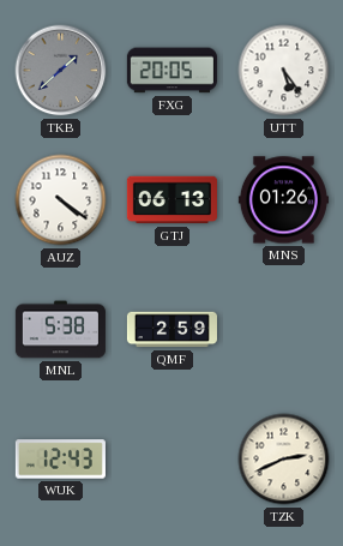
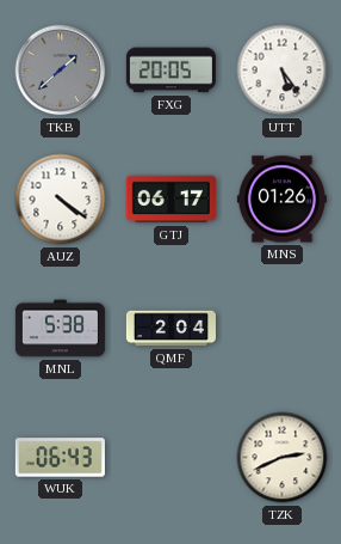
GTJ: 06:13 -> 06:17
QMF: 2:59 -> 2:04
WUK: 12:43 -> 06:43
